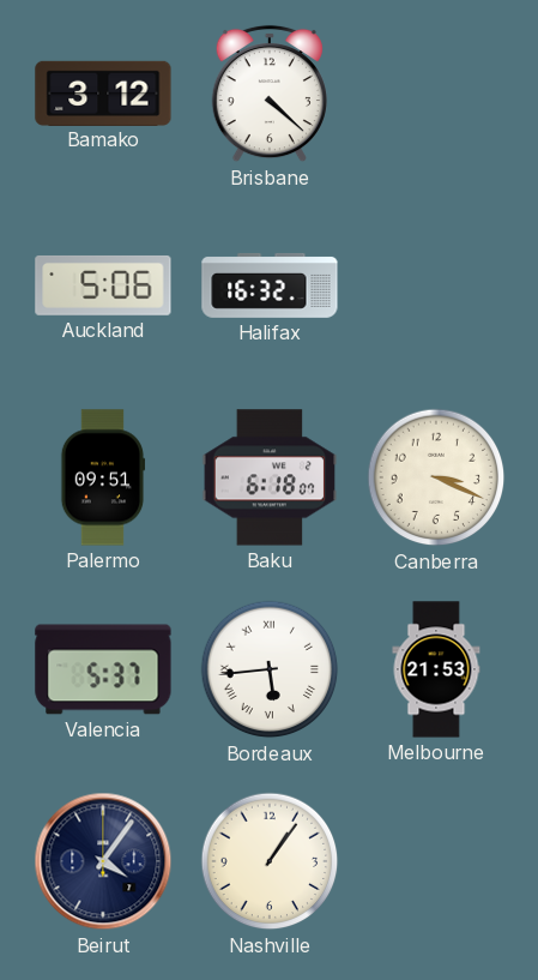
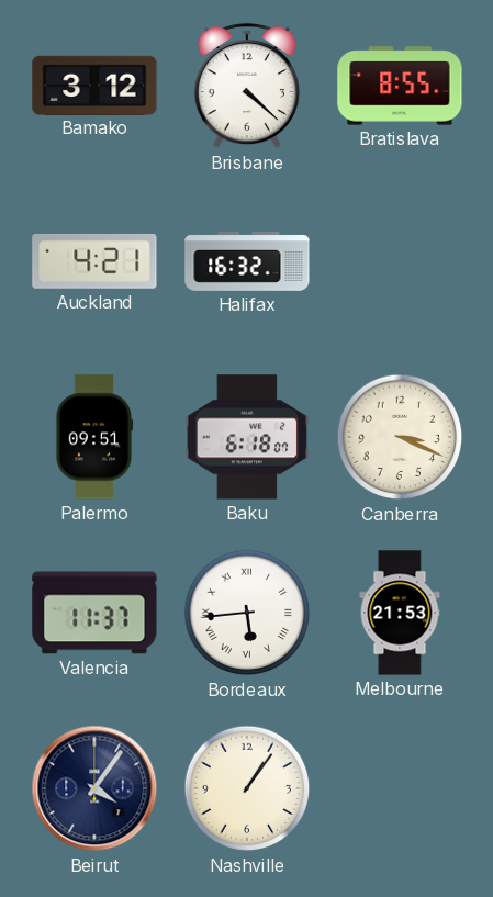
Bratislava: none -> 8:55
Auckland: 5:06 -> 4:21
Valencia: 5:37 -> 11:37
